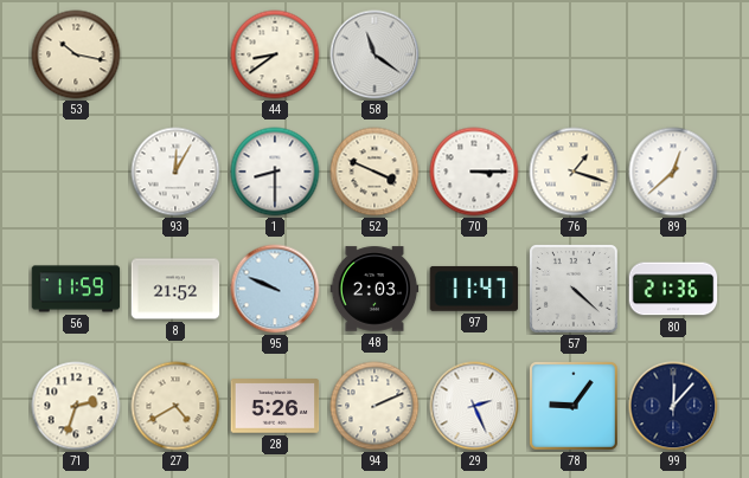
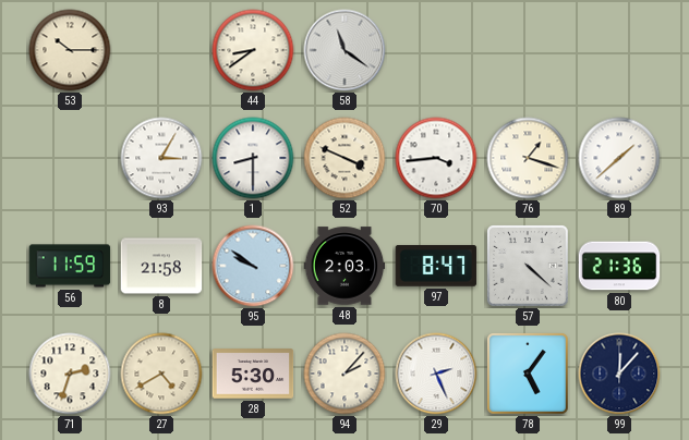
53: 10:17 -> 10:15
93: 12:05 -> 3:05
70: 3:15 -> 3:44
89: 12:38 -> 1:38
8: 21:52 -> 21:58
95: 9:49 -> 9:51
97: 11:47 -> 8:47
28: 5:26 -> 5:30
94: 2:11 -> 2:07
78: 9:06 -> 5:06
